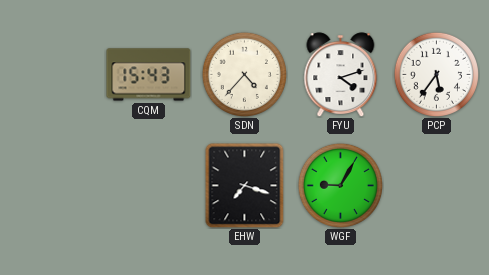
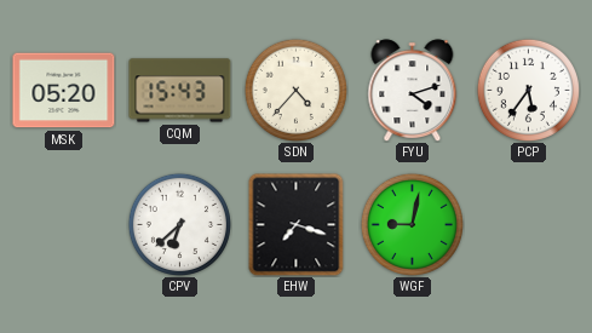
MSK: none -> 05:20
CPV: none -> 6:38
WGF: 9:05 -> 9:02
